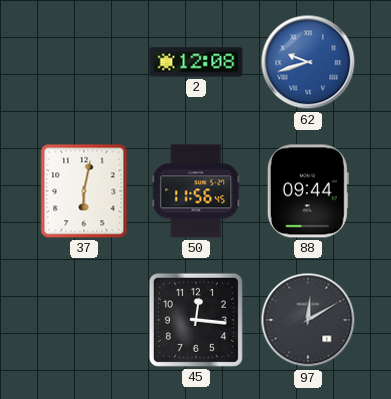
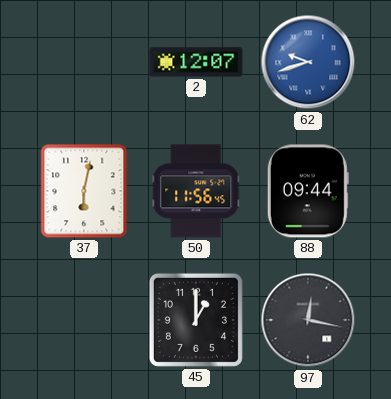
2: 12:08 -> 12:07
45: 12:16 -> 1:00
97: 12:10 -> 12:17
